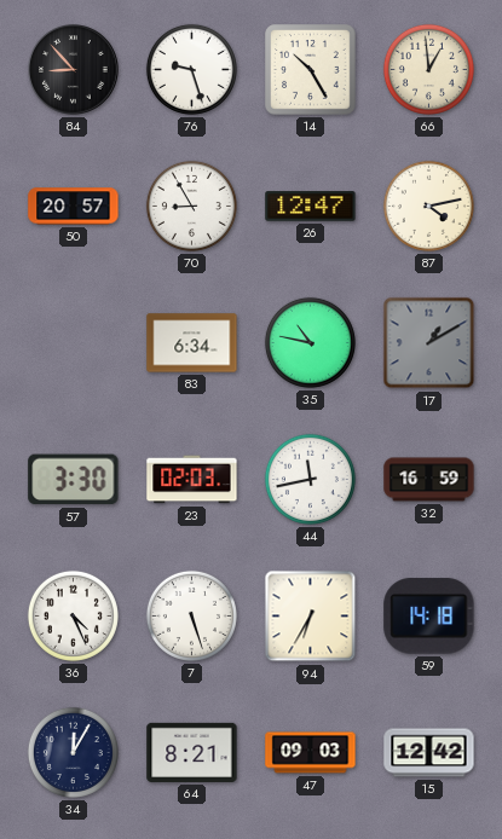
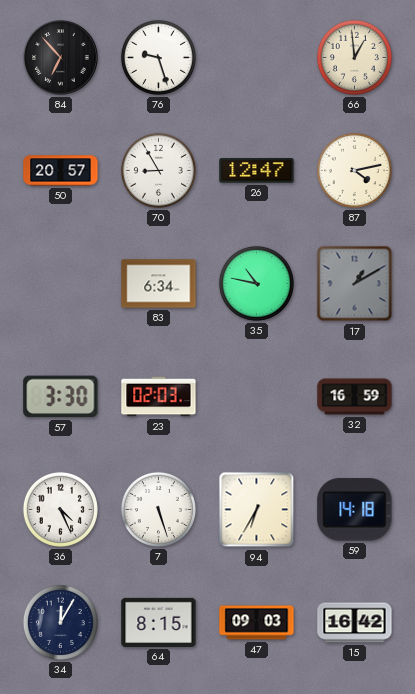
84: 8:53 -> 6:53
14: 10:25 -> none
44: 11:43 -> none
64: 8:21 -> 8:15
15: 12:42 -> 16:42
